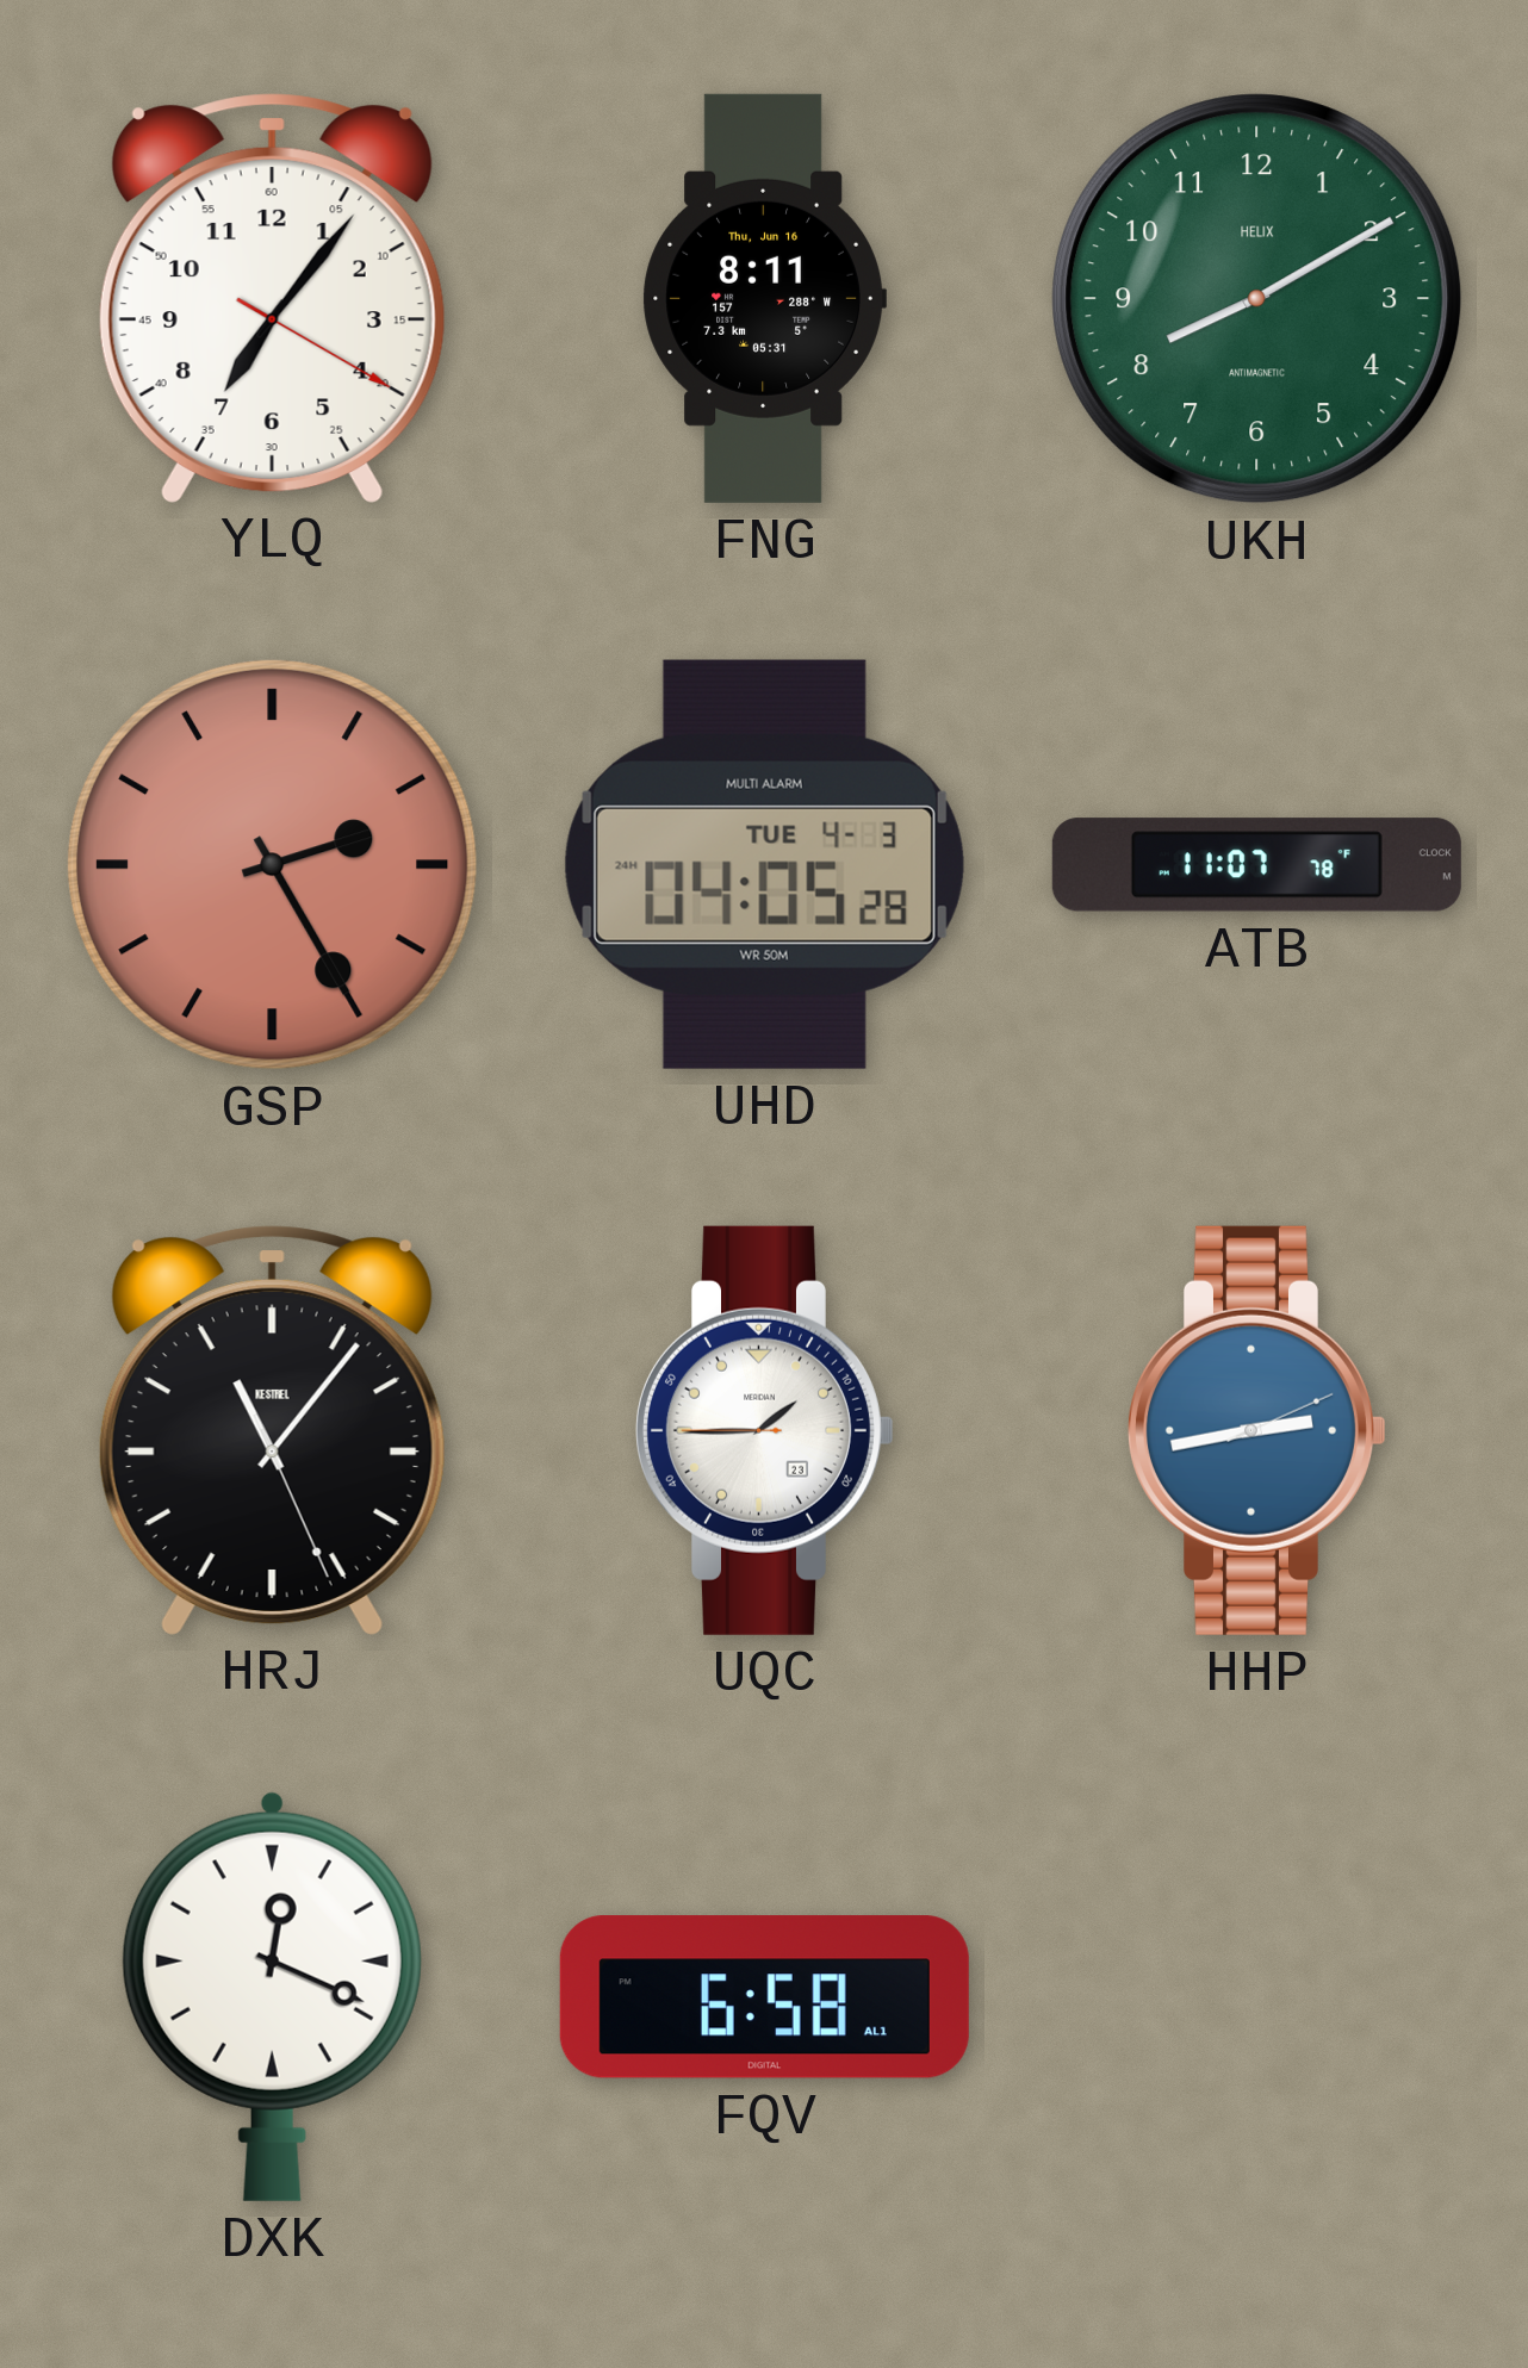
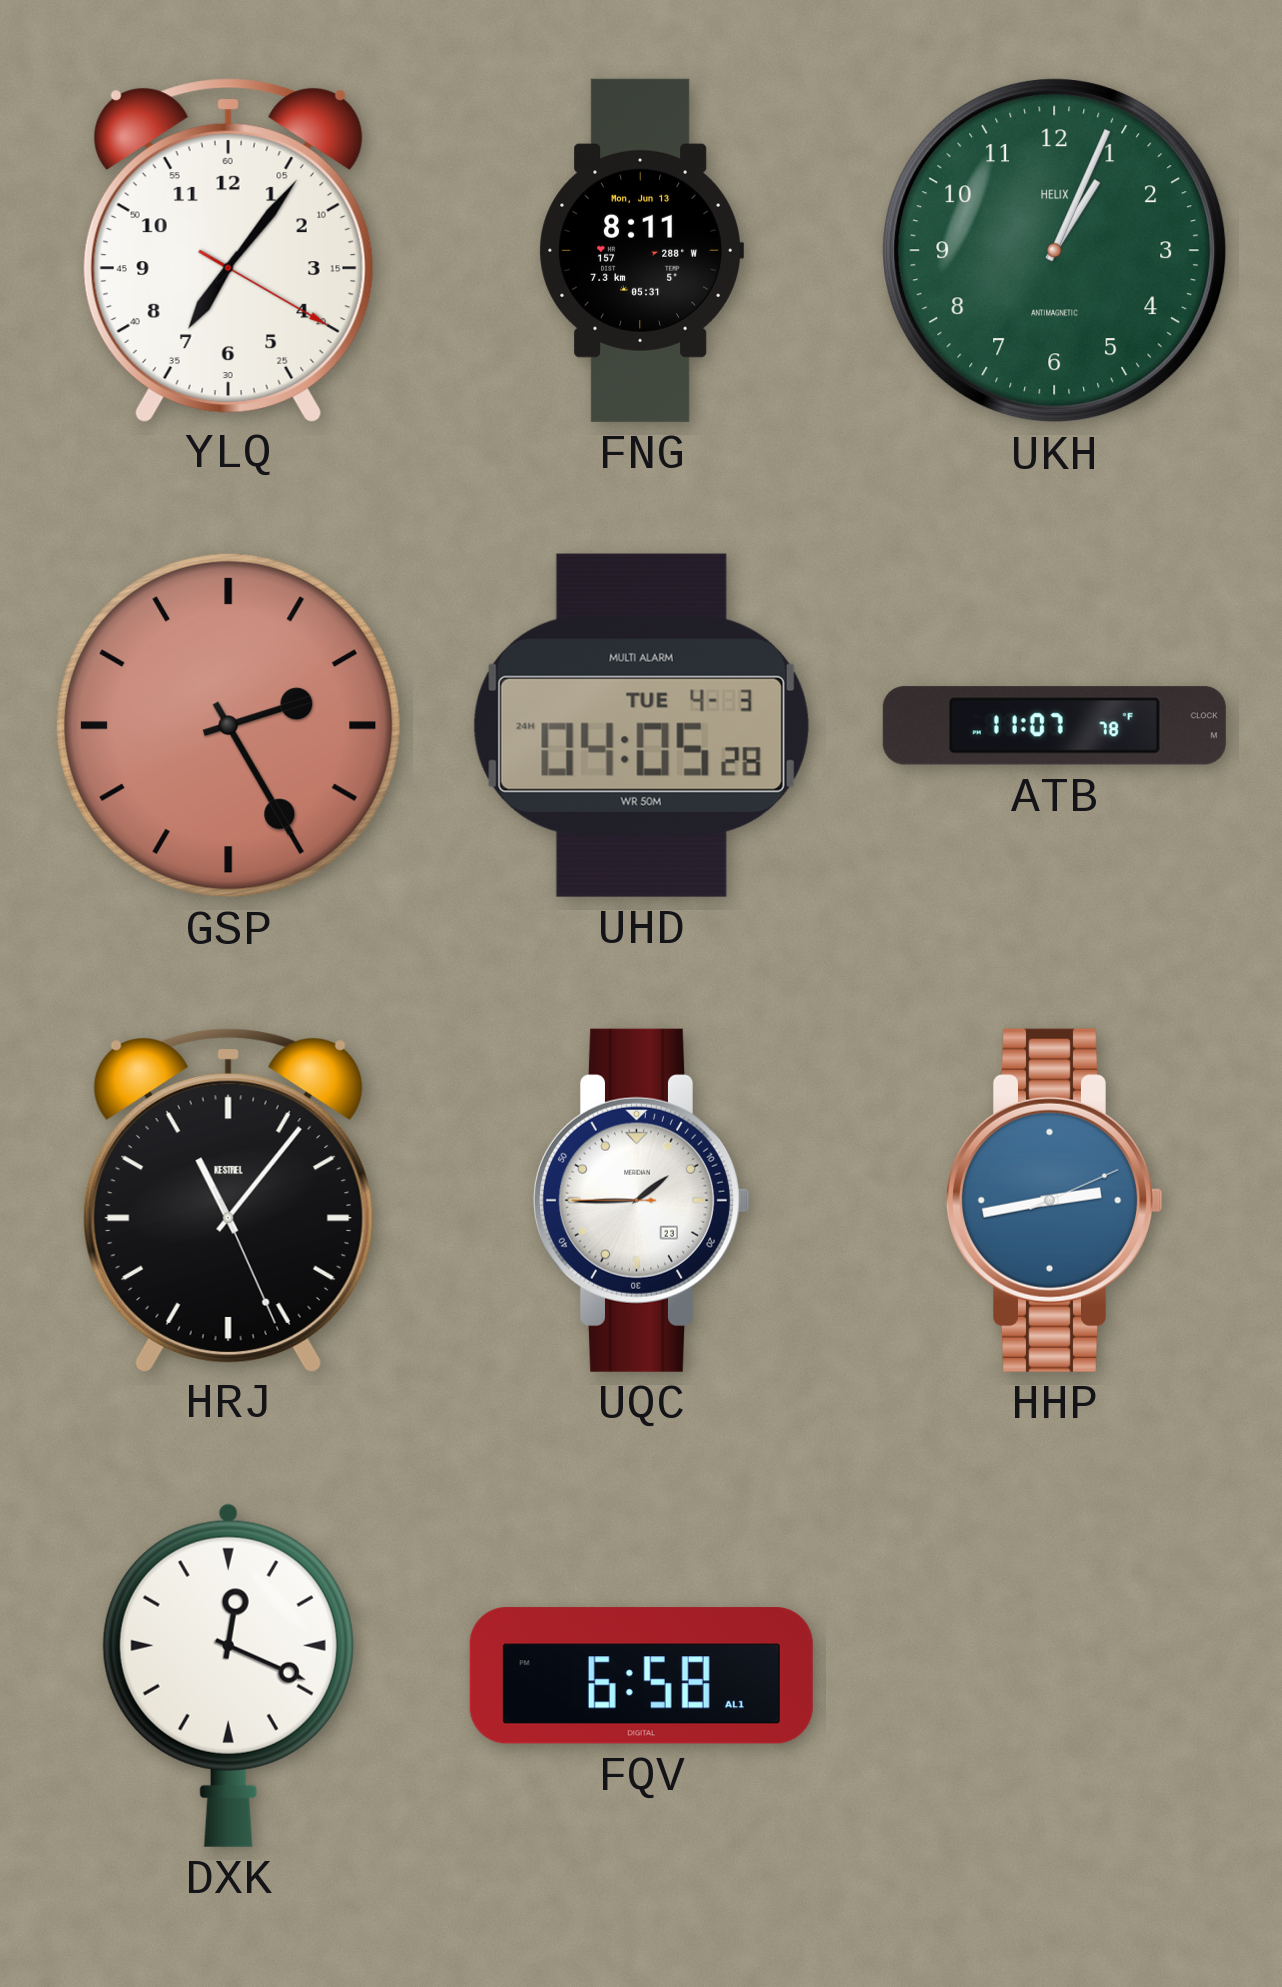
FNG date: Thu, Jun 16 -> Mon, Jun 13
UKH: 8:10 -> 1:04
